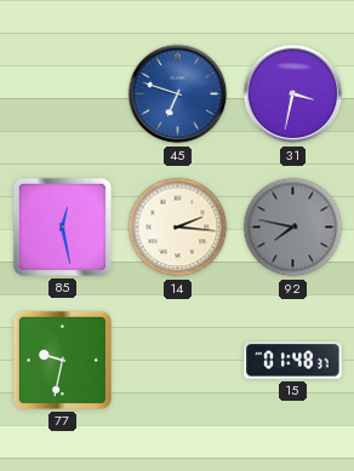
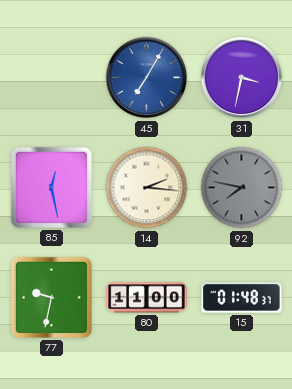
45: 6:48 -> 7:05
80: none -> 11:00
